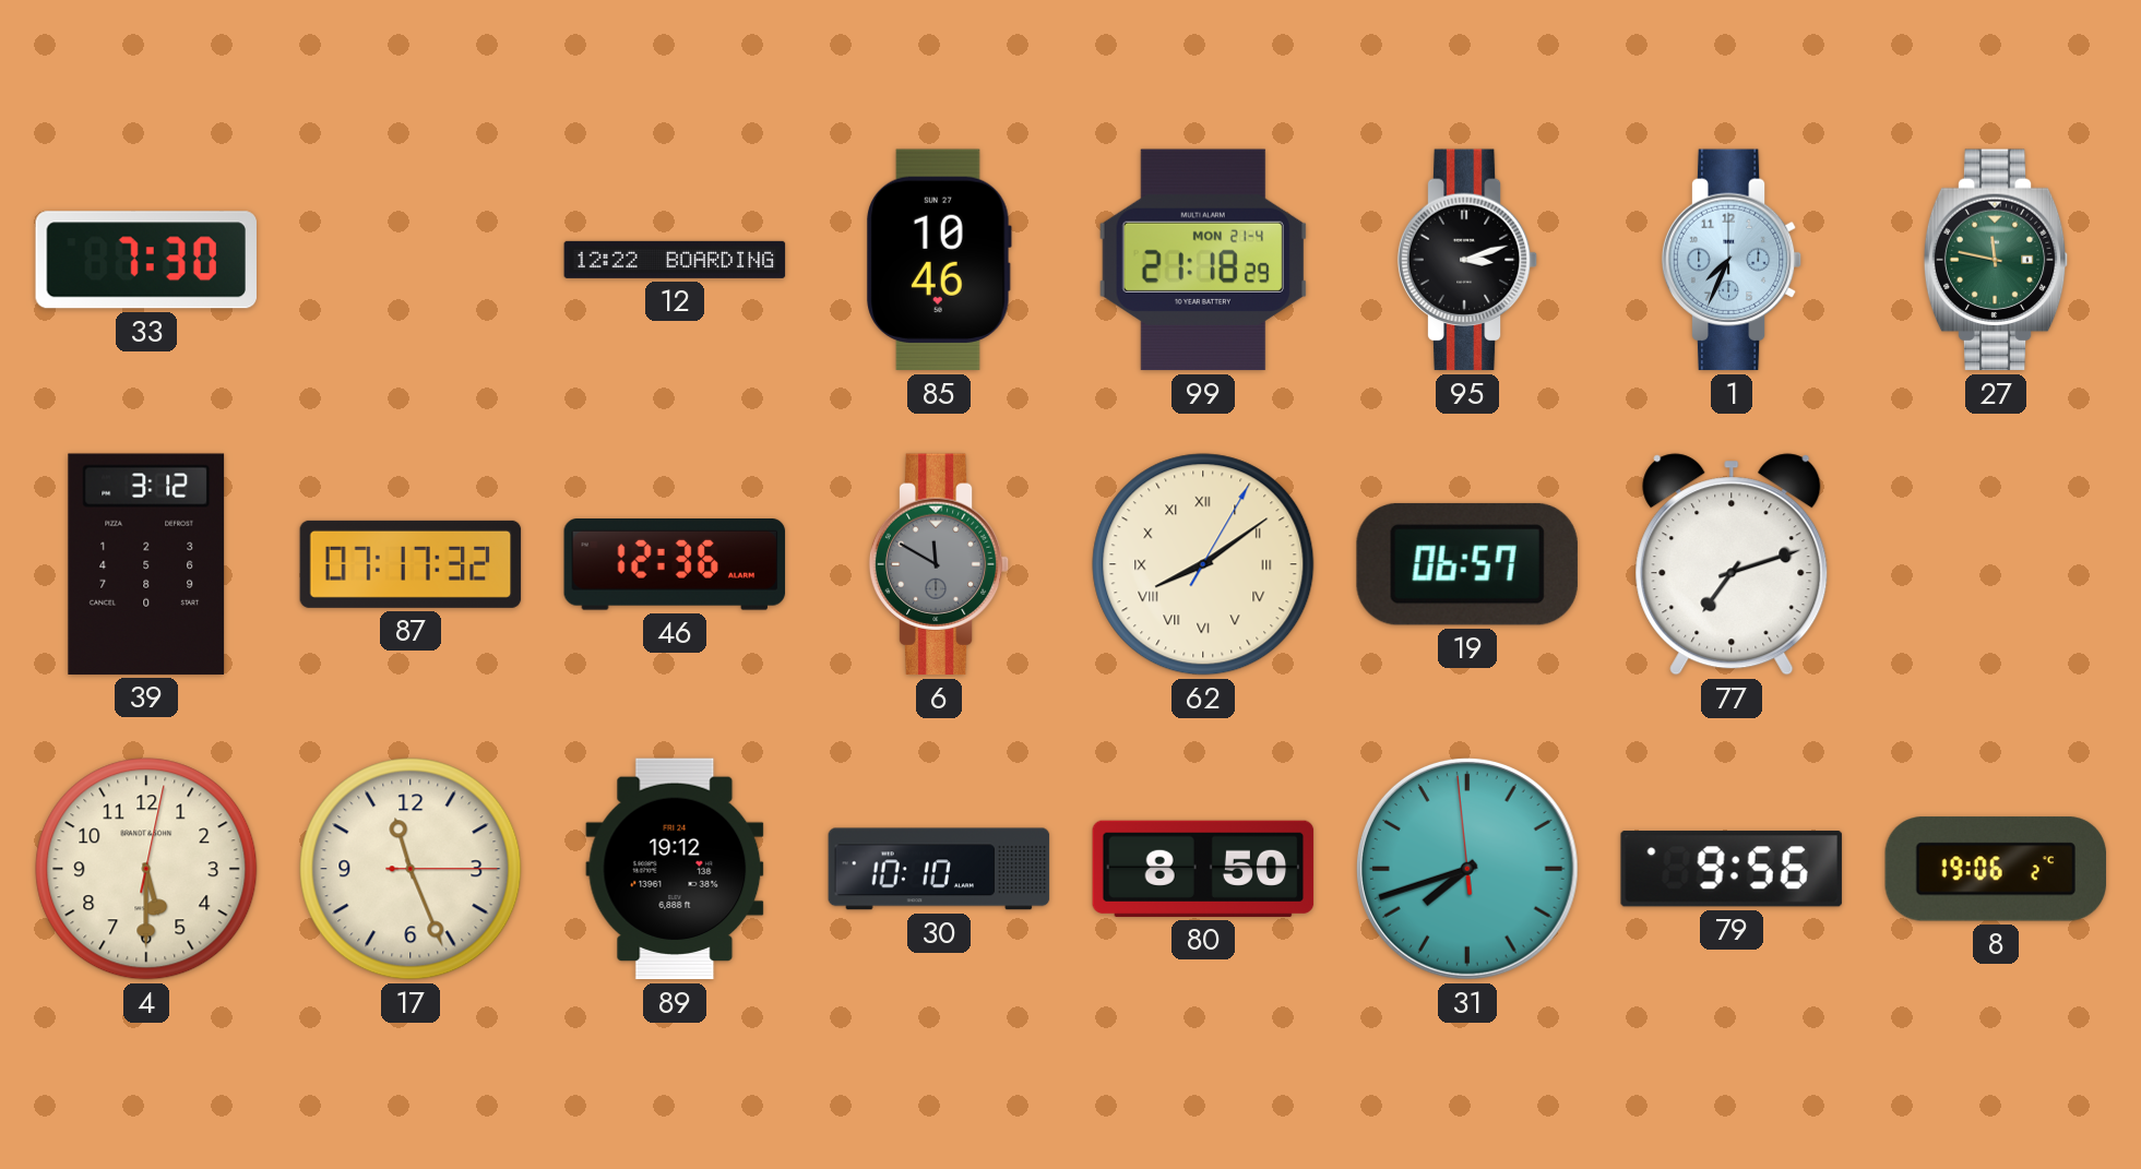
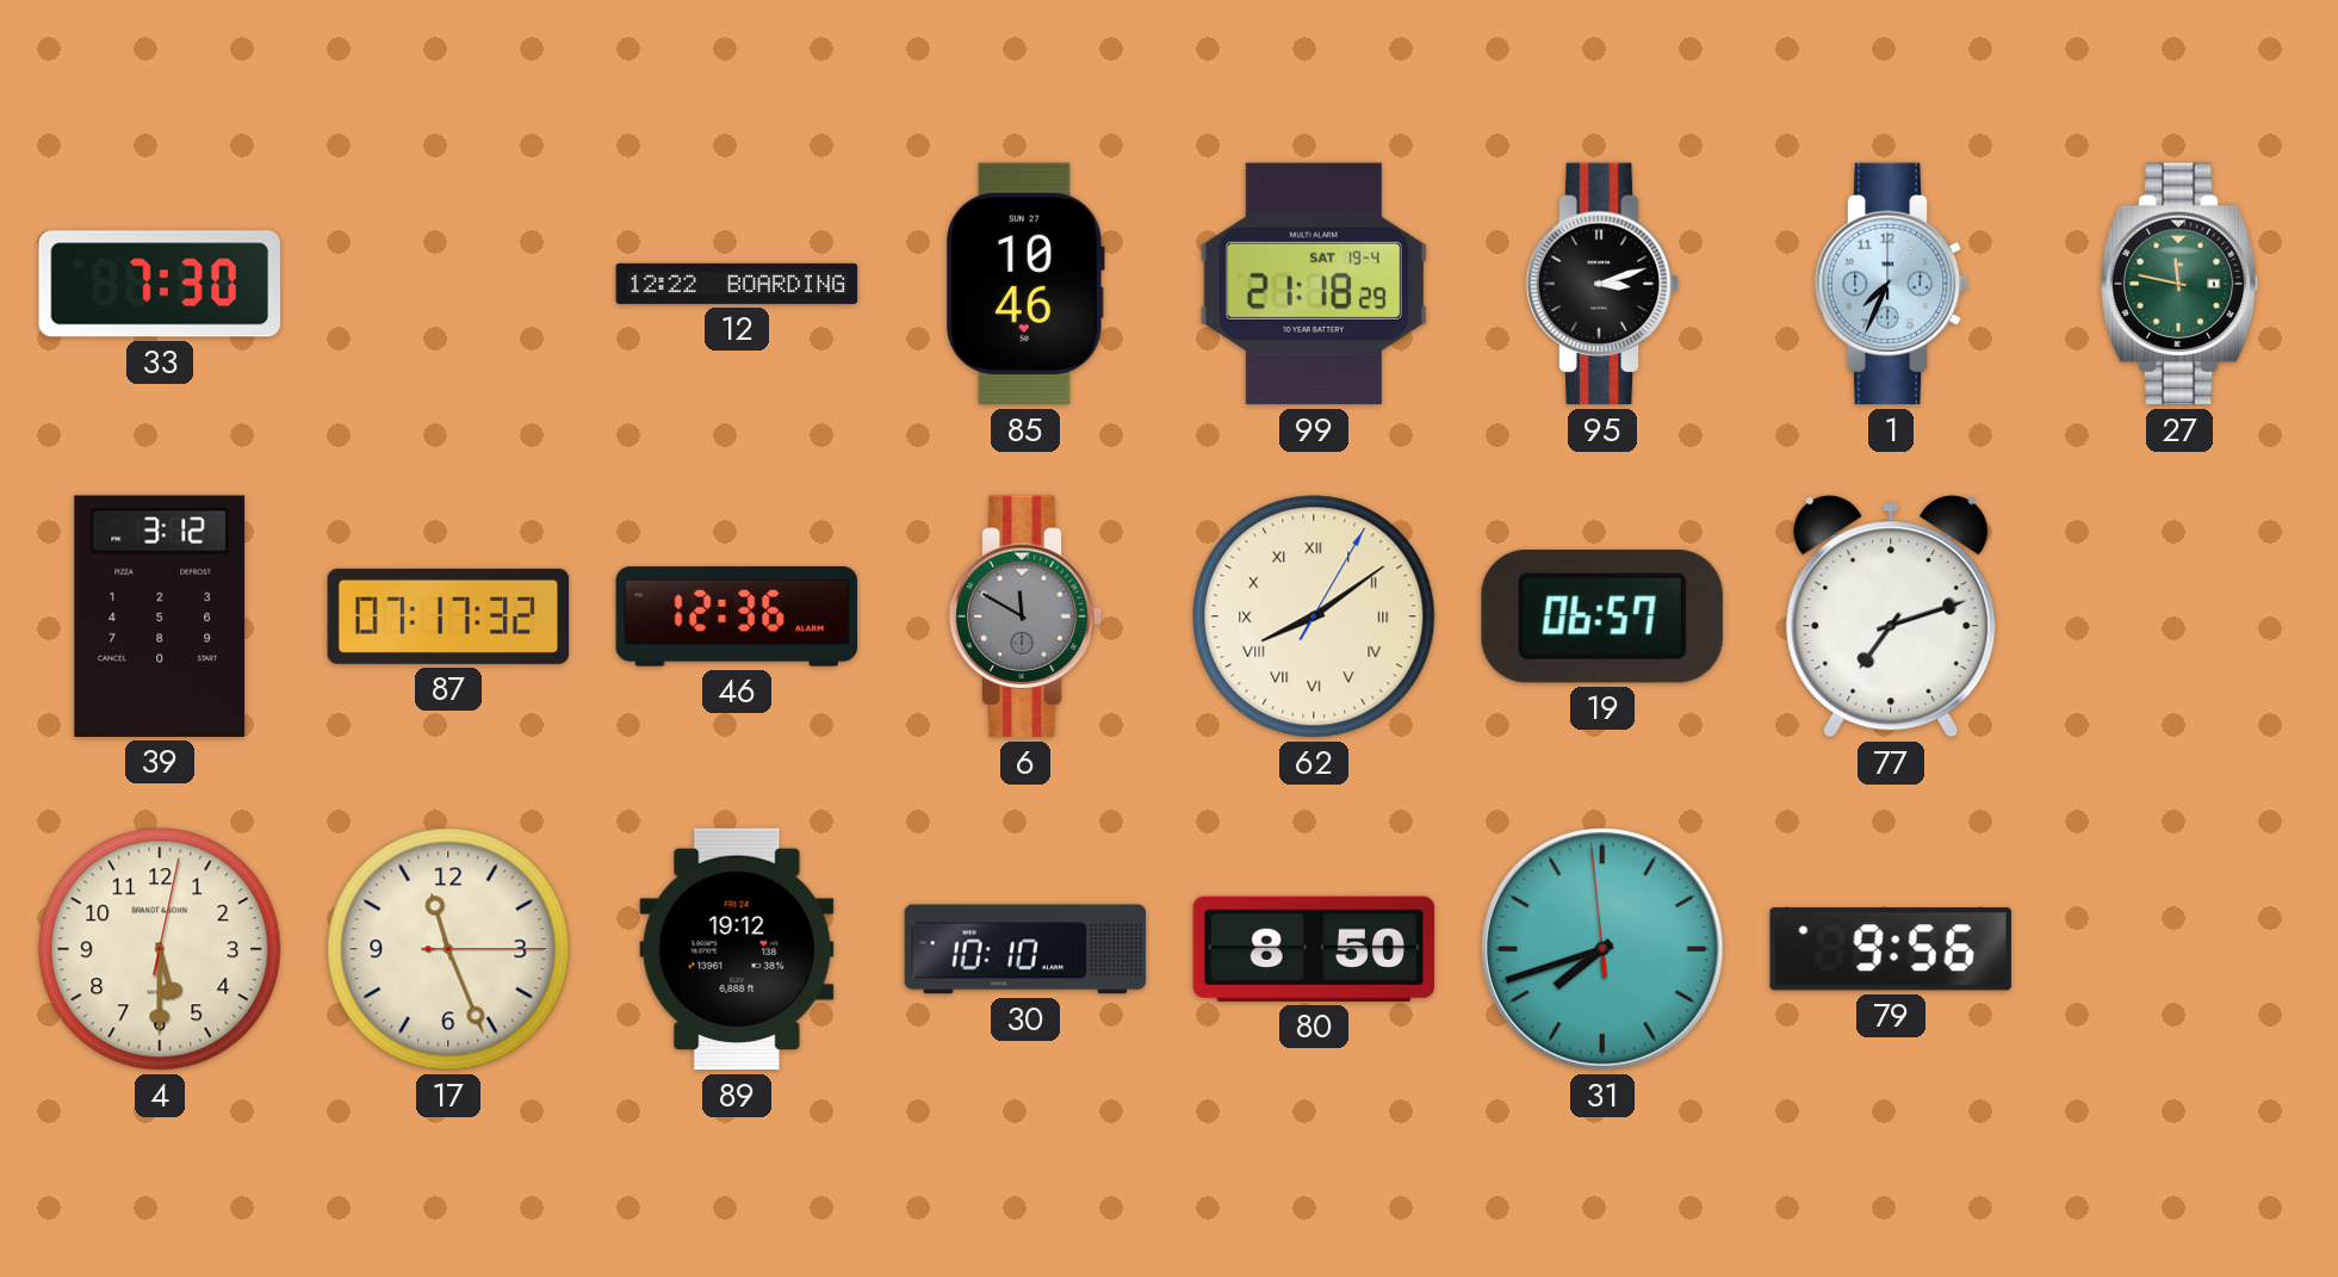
99 date: MON 21-4 -> SAT 19-4
8: 19:06 -> none
